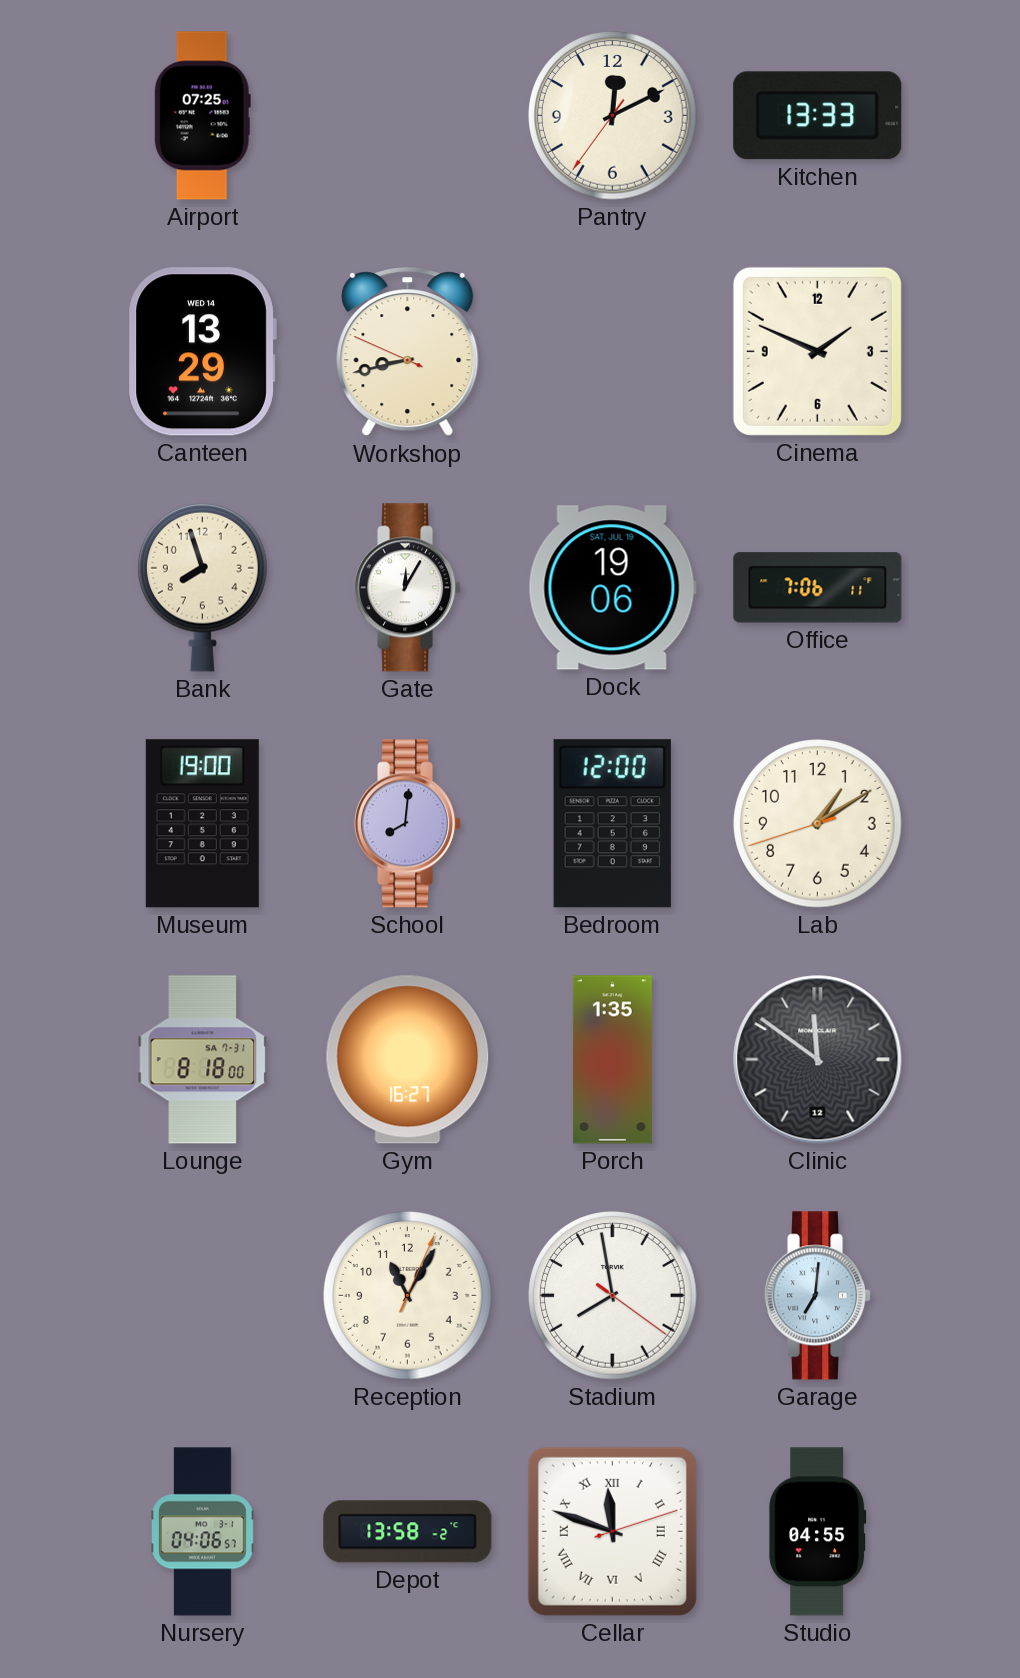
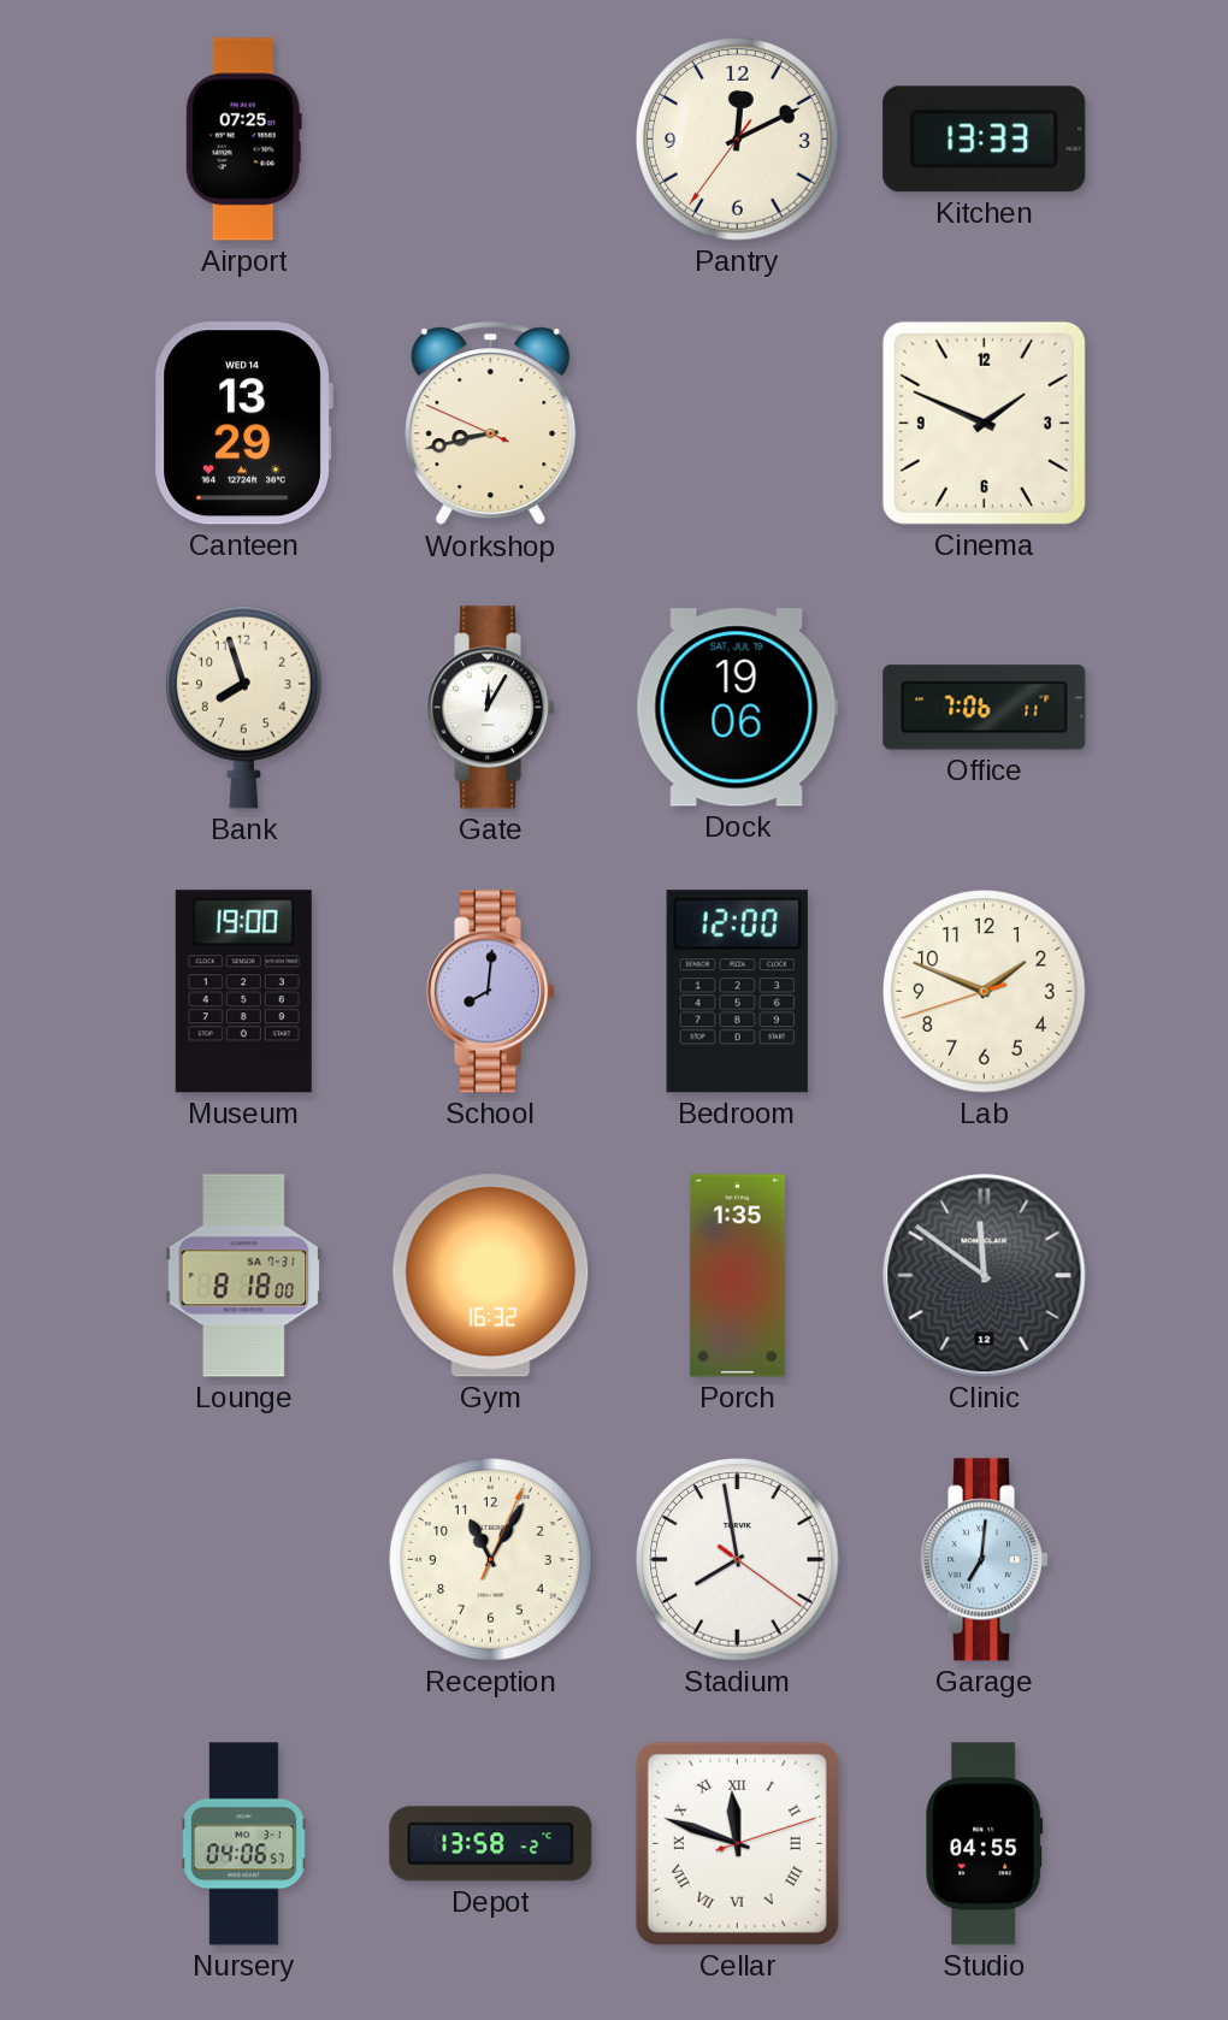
Lab: 1:09 -> 1:48
Gym: 16:27 -> 16:32
